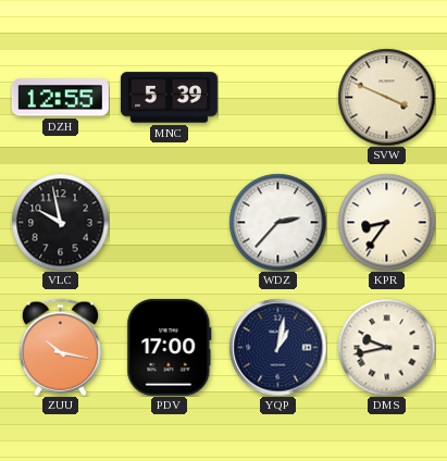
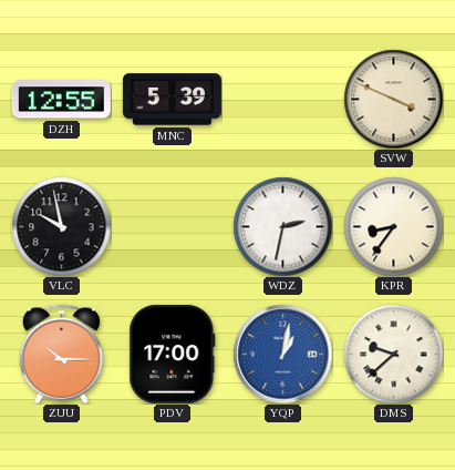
WDZ: 2:37 -> 2:32
ZUU: 10:17 -> 10:15
YQP dial: navy -> blue
DMS: 9:43 -> 9:38
